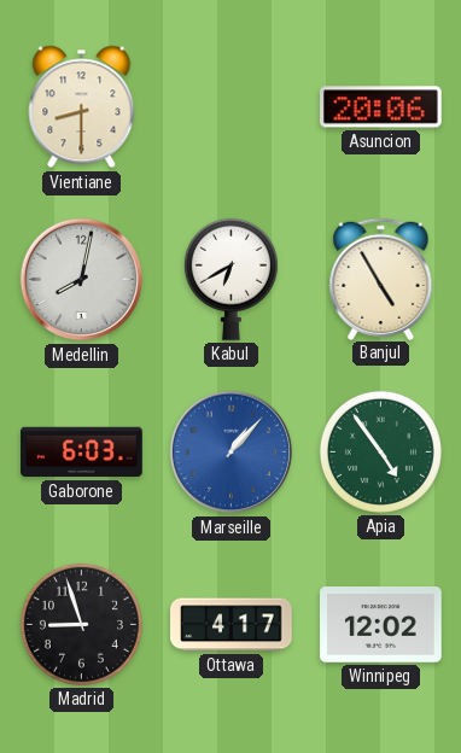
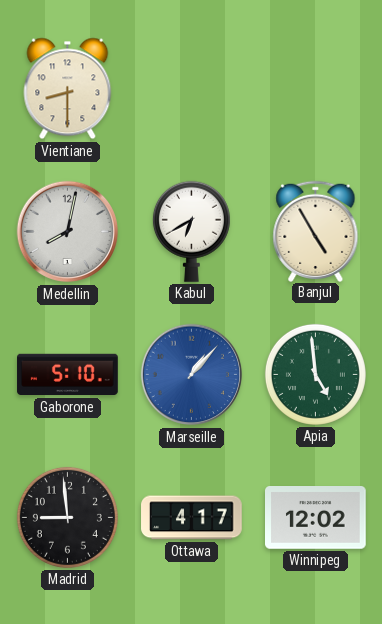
Asuncion: 20:06 -> none
Gaborone: 6:03 -> 5:10
Apia: 4:54 -> 4:59
Madrid: 8:57 -> 8:59
